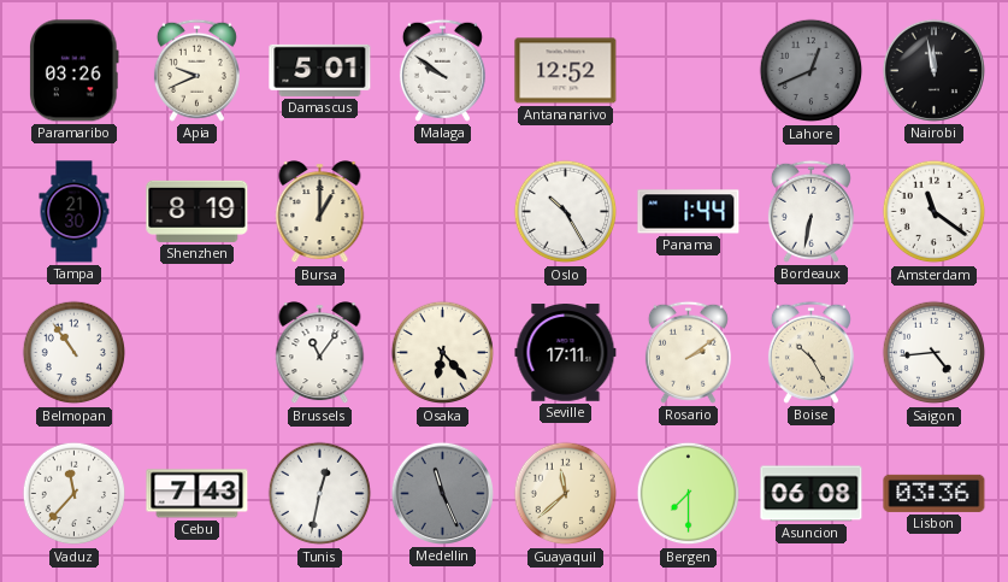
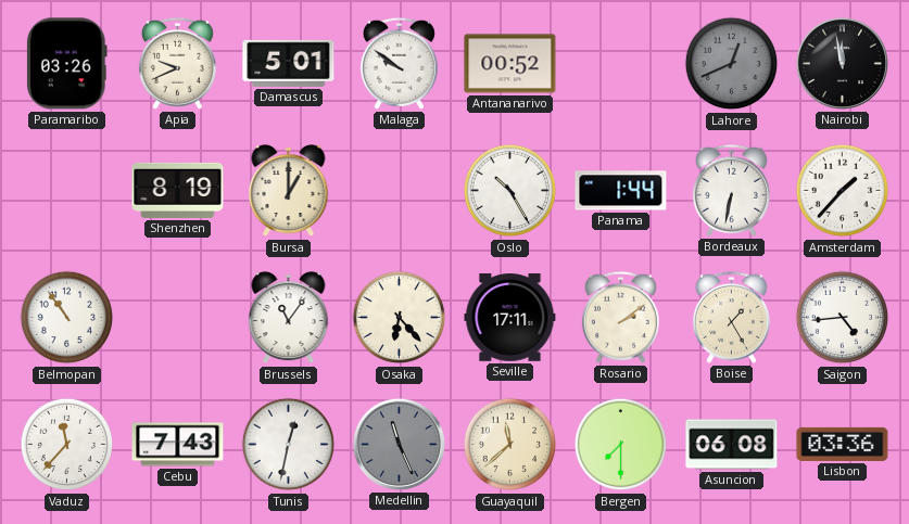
Antananarivo: 12:52 -> 00:52
Tampa: 21:30 -> none
Amsterdam: 11:21 -> 1:37
Boise: 10:25 -> 1:25
